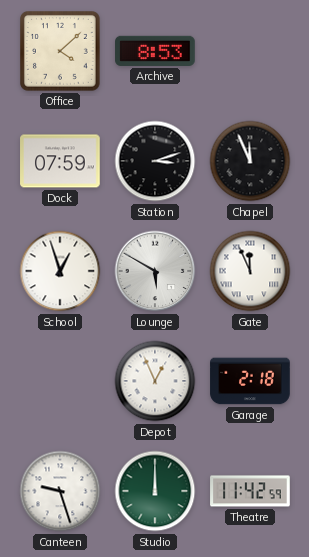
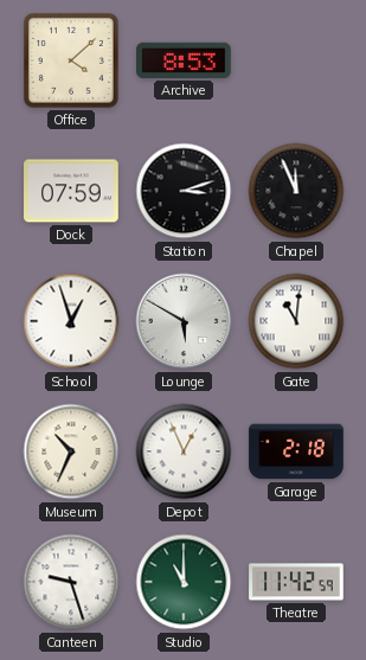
Gate: 11:56 -> 11:01
Museum: none -> 10:34
Studio: 12:00 -> 11:00
